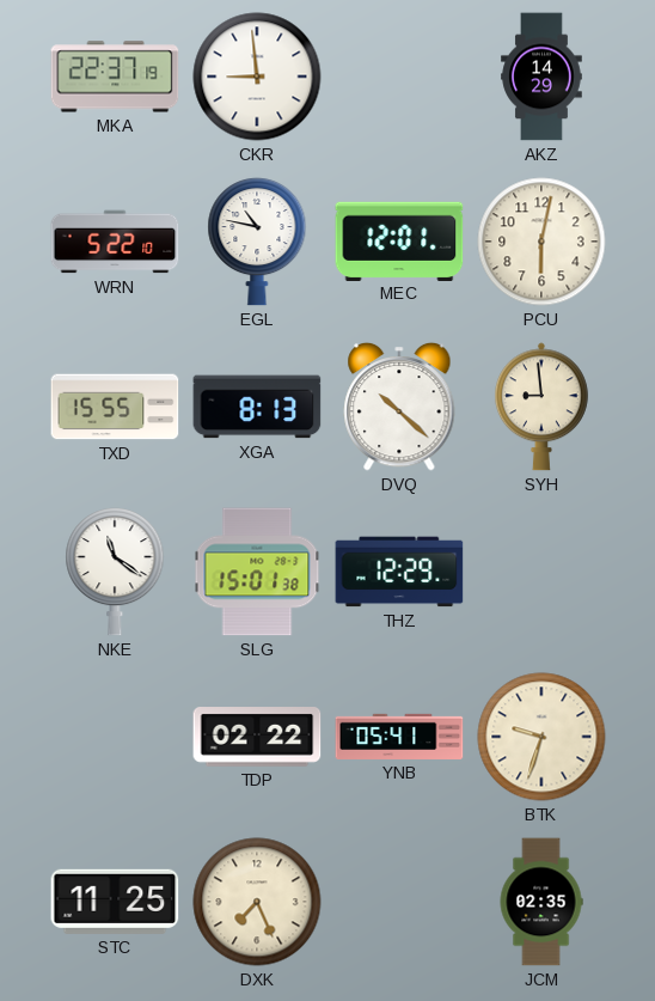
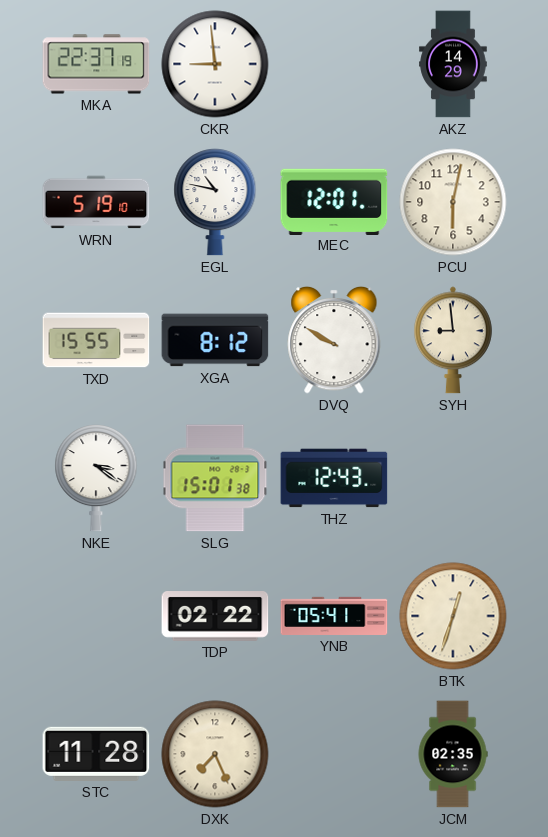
WRN: 5:22 -> 5:19
XGA: 8:13 -> 8:12
DVQ: 10:22 -> 9:50
NKE: 11:21 -> 3:21
THZ: 12:29 -> 12:43
BTK: 9:33 -> 12:33
STC: 11:25 -> 11:28
